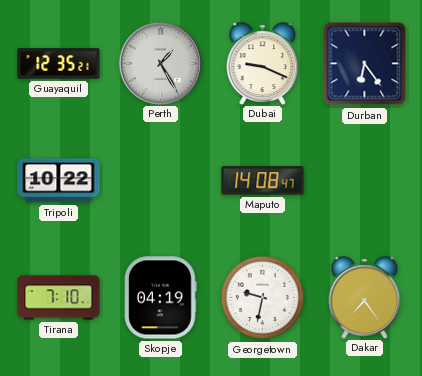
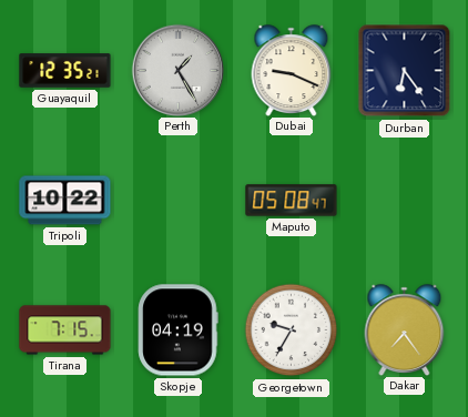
Maputo: 14:08 -> 05:08
Tirana: 7:10 -> 7:15
Georgetown: 9:32 -> 9:35
